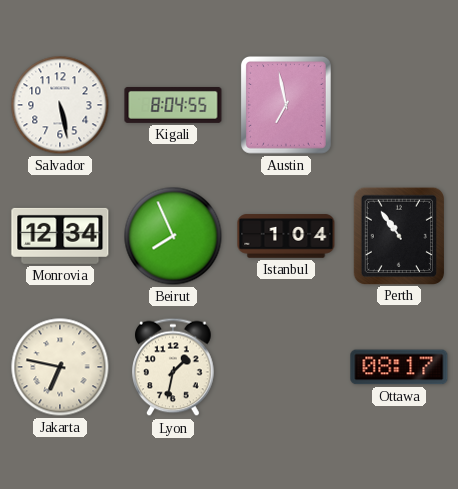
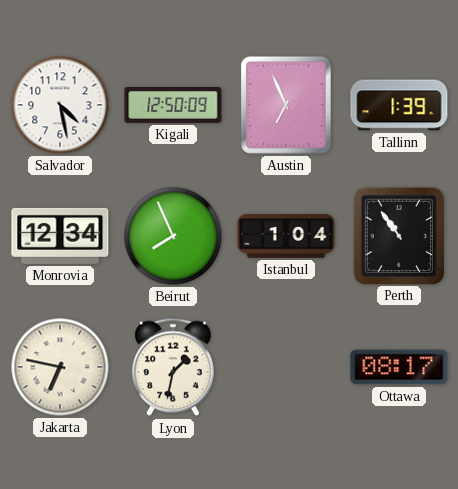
Salvador: 5:28 -> 4:28
Kigali: 8:04 -> 12:50
Austin: 6:58 -> 6:56
Tallinn: none -> 1:39
